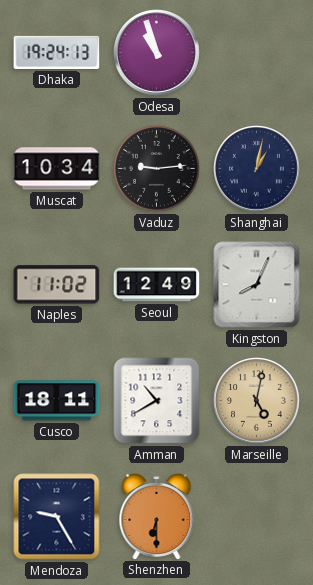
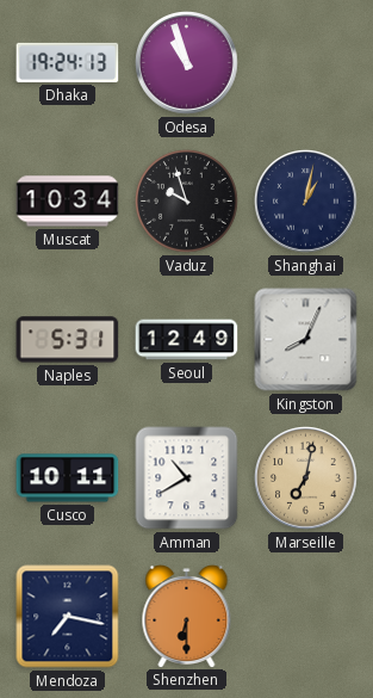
Vaduz: 9:14 -> 9:57
Naples: 11:02 -> 5:31
Cusco: 18:11 -> 10:11
Marseille: 5:02 -> 7:02
Mendoza: 9:25 -> 7:17
